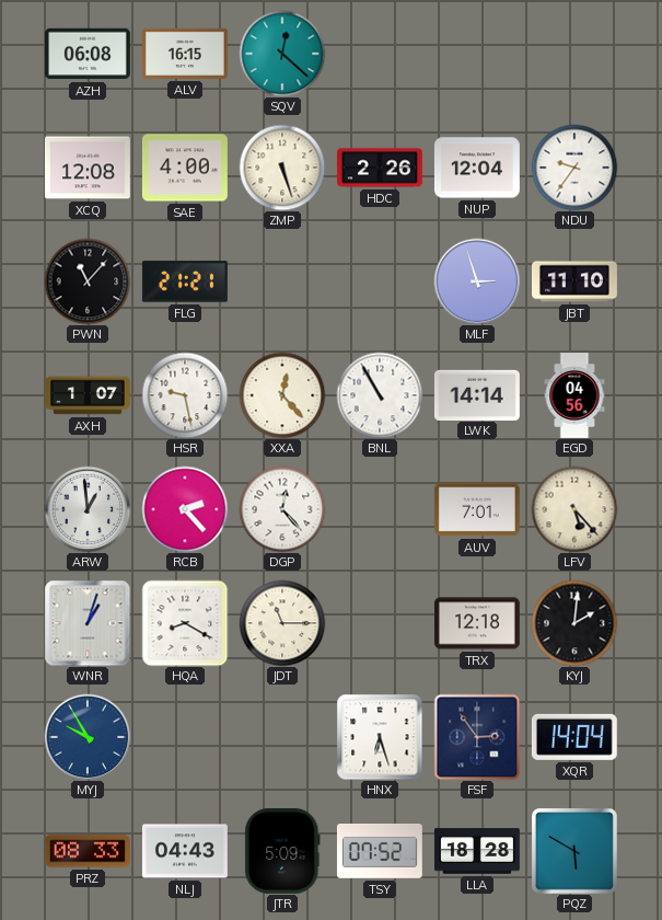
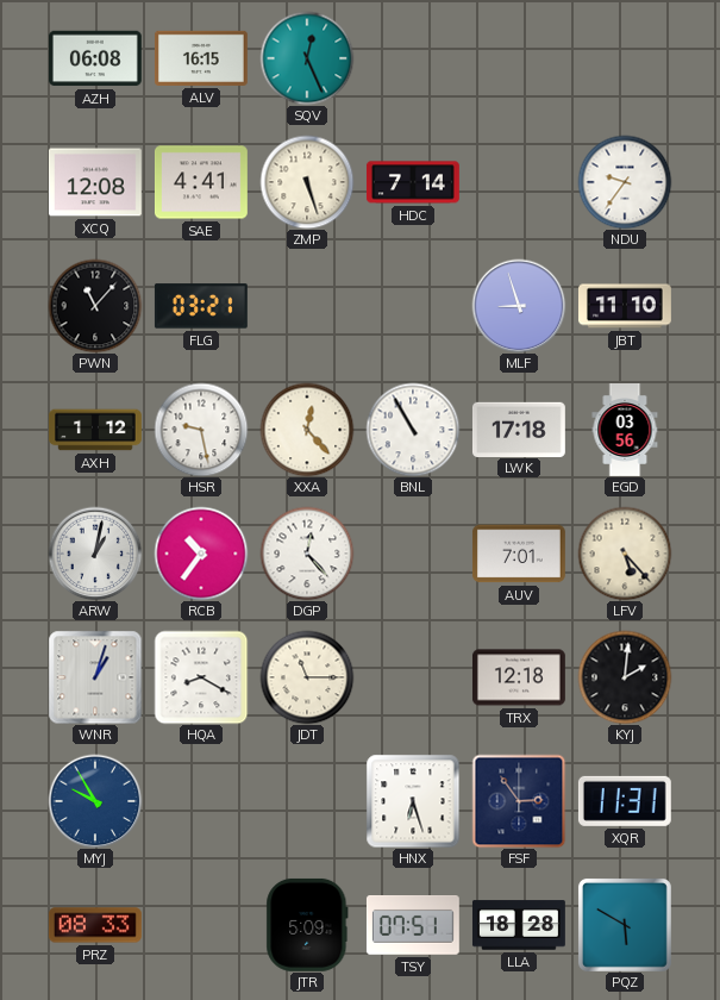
SQV: 12:22 -> 12:26
SAE: 4:00 -> 4:41
HDC: 2:26 -> 7:14
NUP: 12:04 -> none
FLG: 21:21 -> 03:21
MLF: 2:57 -> 8:57
AXH: 1:07 -> 1:12
LWK: 14:14 -> 17:18
EGD: 04:56 -> 03:56
ARW: 12:59 -> 1:02
RCB: 2:23 -> 10:36
XQR: 14:04 -> 11:31
NLJ: 04:43 -> none
TSY: 07:52 -> 07:51
